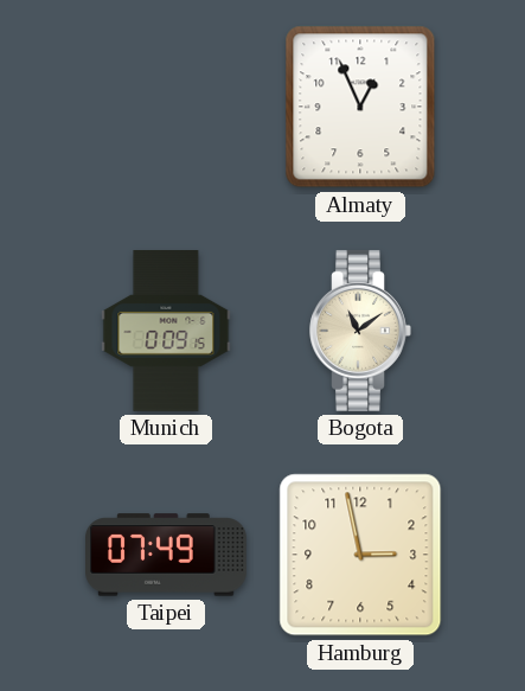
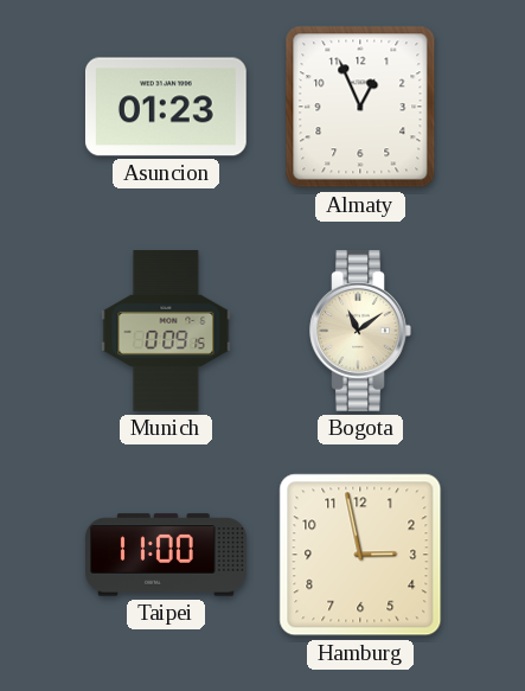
Asuncion: none -> 01:23
Taipei: 07:49 -> 11:00
